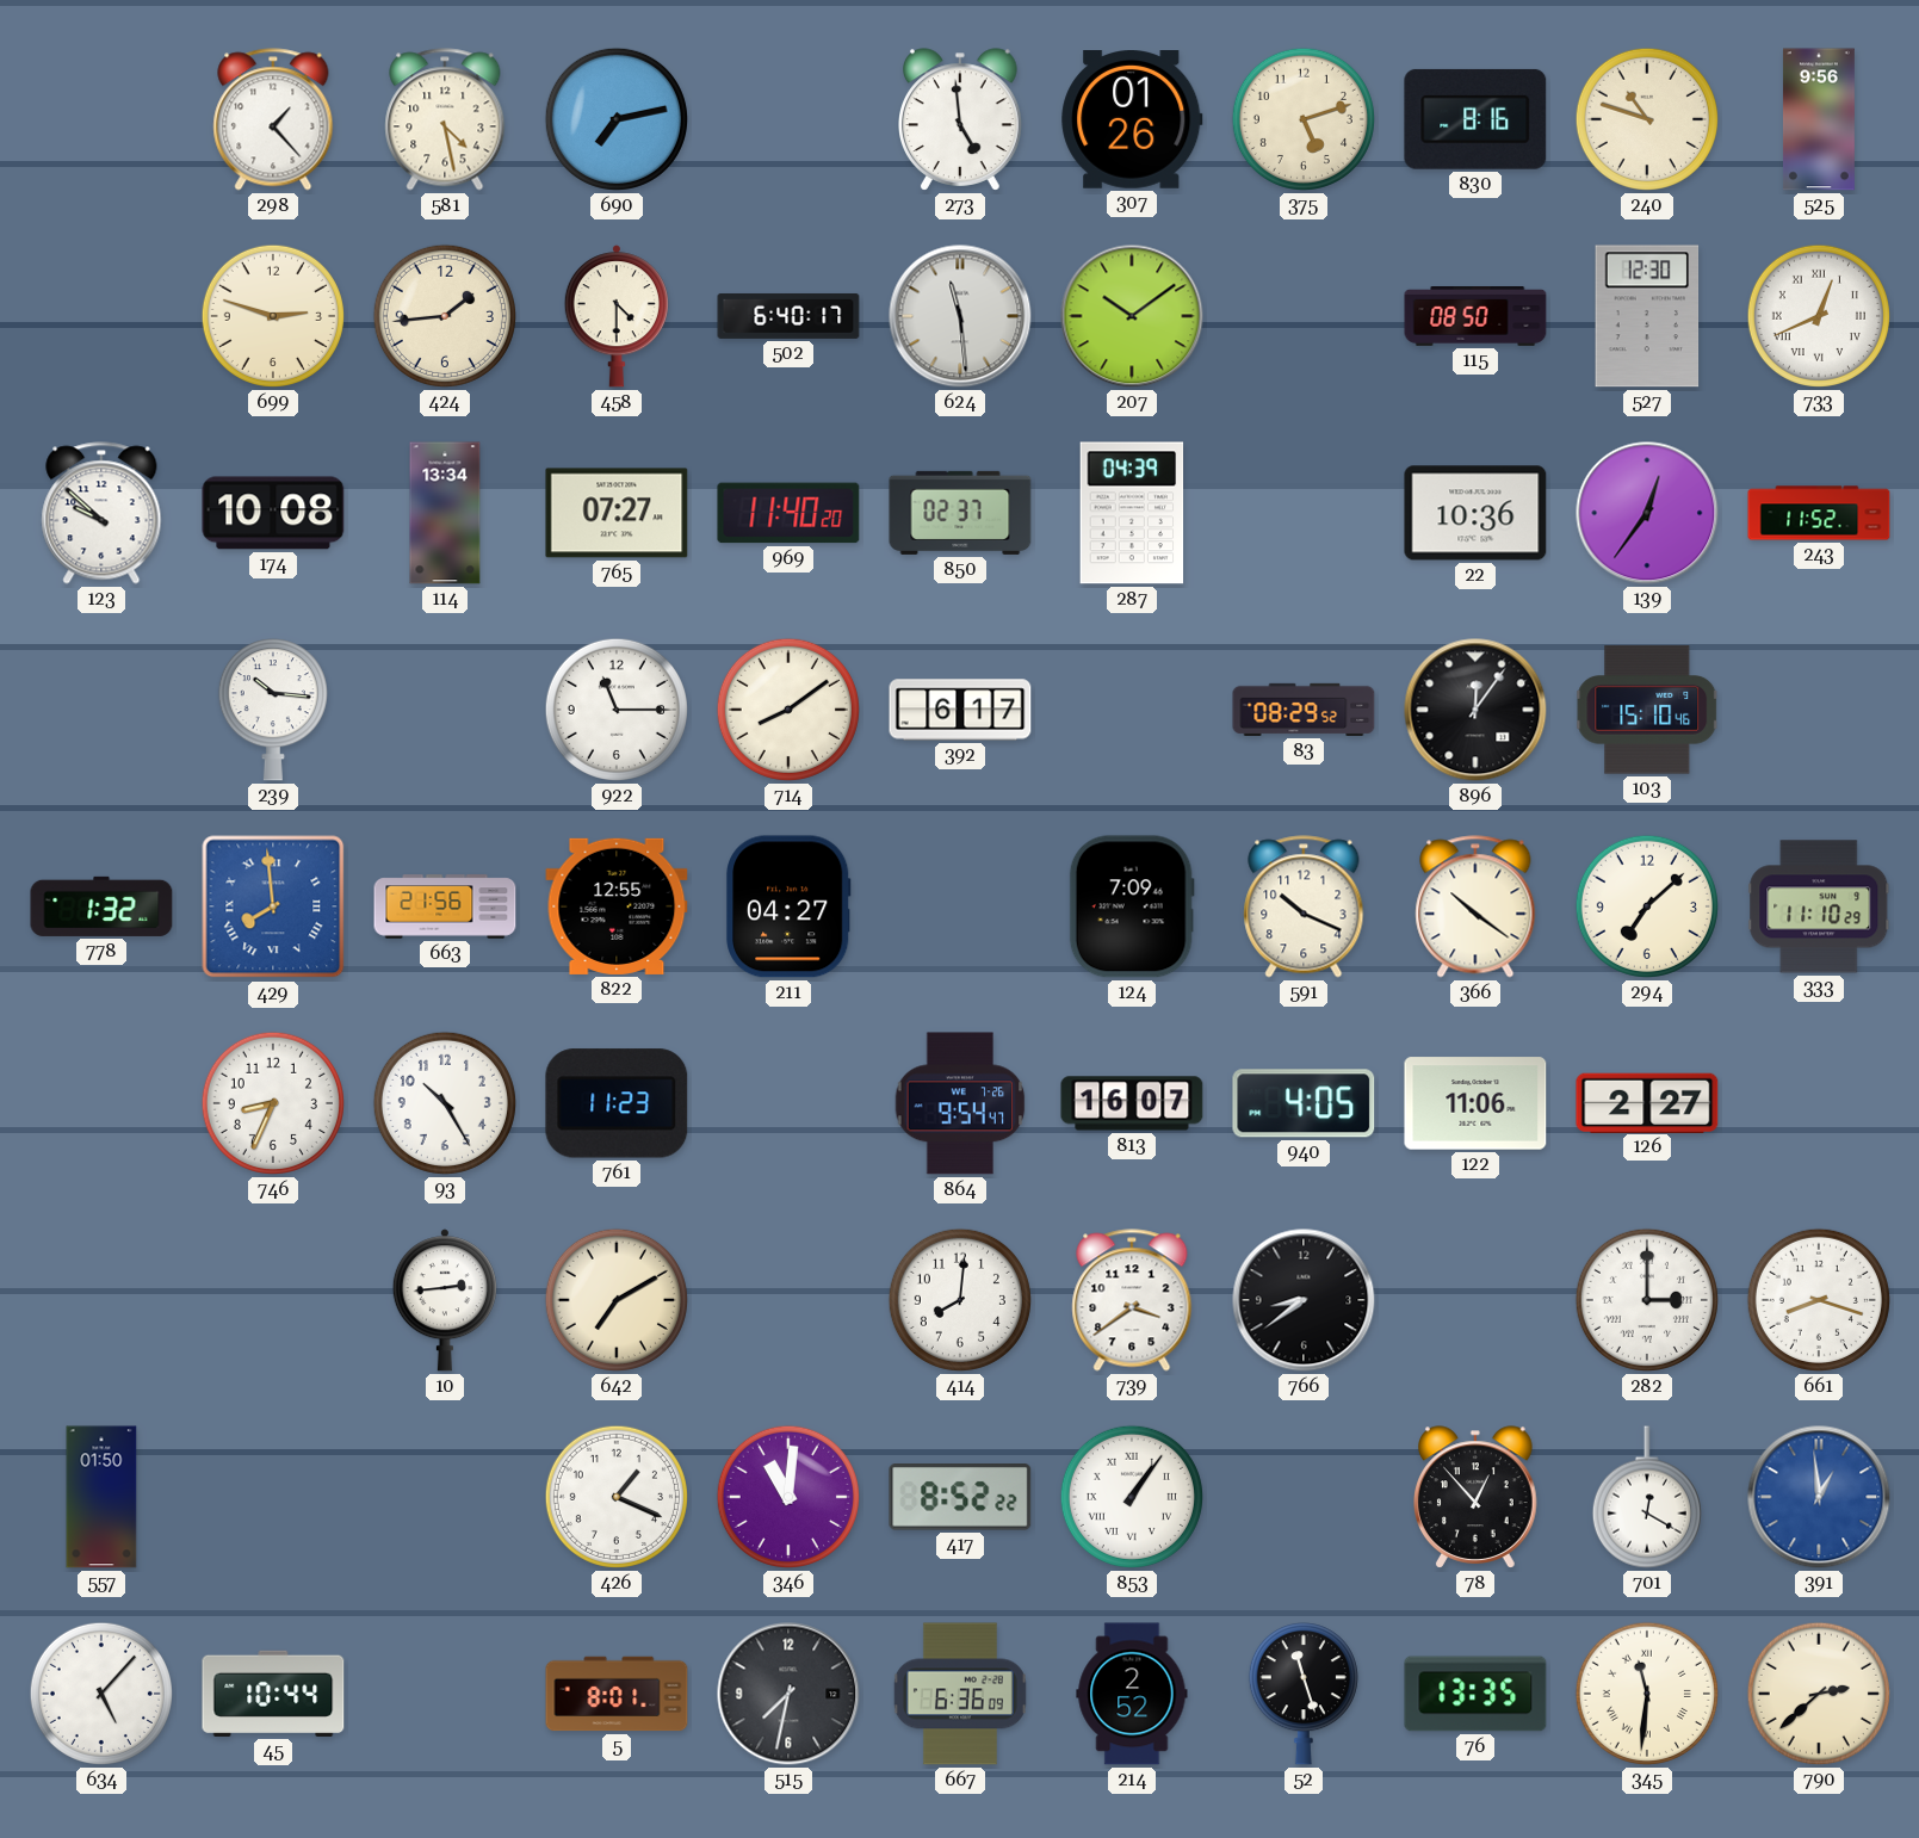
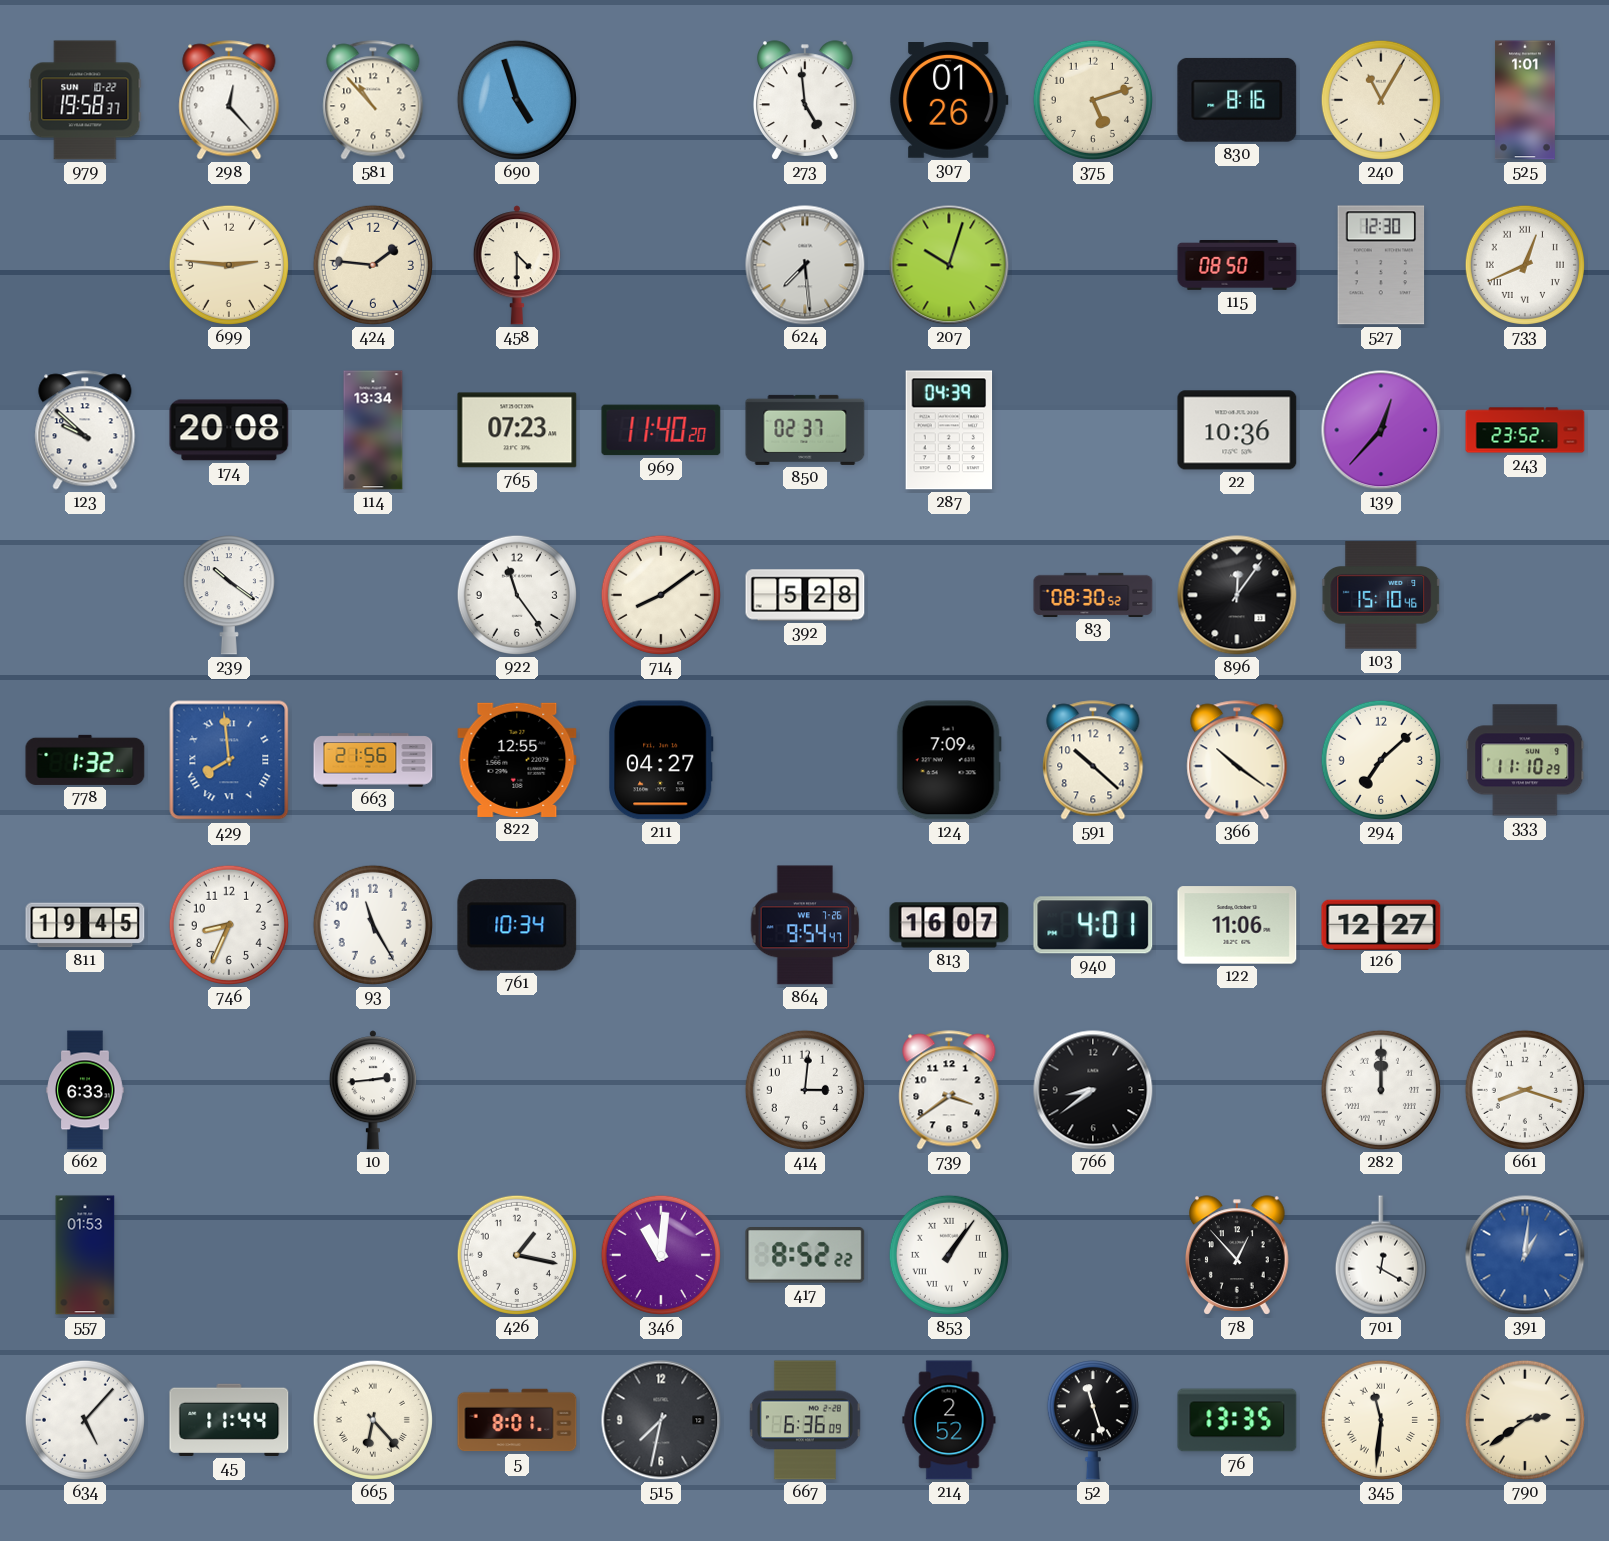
979: none -> 19:58
298: 1:23 -> 12:23
581: 4:28 -> 10:53
690: 7:13 -> 4:57
240: 10:48 -> 11:05
525: 9:56 -> 1:01
699: 2:48 -> 2:46
424: 1:44 -> 1:46
502: 6:40 -> none
624: 11:29 -> 7:29
207: 10:09 -> 10:03
174: 10:08 -> 20:08
765: 07:27 -> 07:23
139: 12:36 -> 12:37
243: 11:52 -> 23:52
239: 10:16 -> 10:21
922: 11:15 -> 11:24
392: 6:17 -> 5:28
83: 08:29 -> 08:30
591: 10:19 -> 10:22
811: none -> 19:45
93: 10:25 -> 11:25
761: 11:23 -> 10:34
940: 4:05 -> 4:01
126: 2:27 -> 12:27
662: none -> 6:33
642: 7:10 -> none
414: 8:01 -> 3:01
282: 3:00 -> 12:00
557: 01:50 -> 01:53
426: 1:19 -> 1:17
391: 12:59 -> 1:01
45: 10:44 -> 11:44
665: none -> 6:23
790: 2:38 -> 2:39
